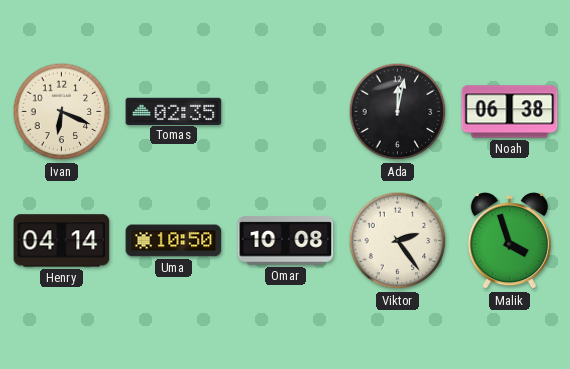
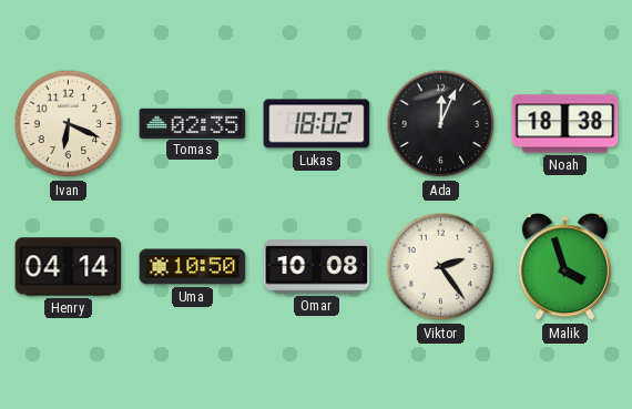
Lukas: none -> 18:02
Ada: 12:02 -> 12:04
Noah: 06:38 -> 18:38
